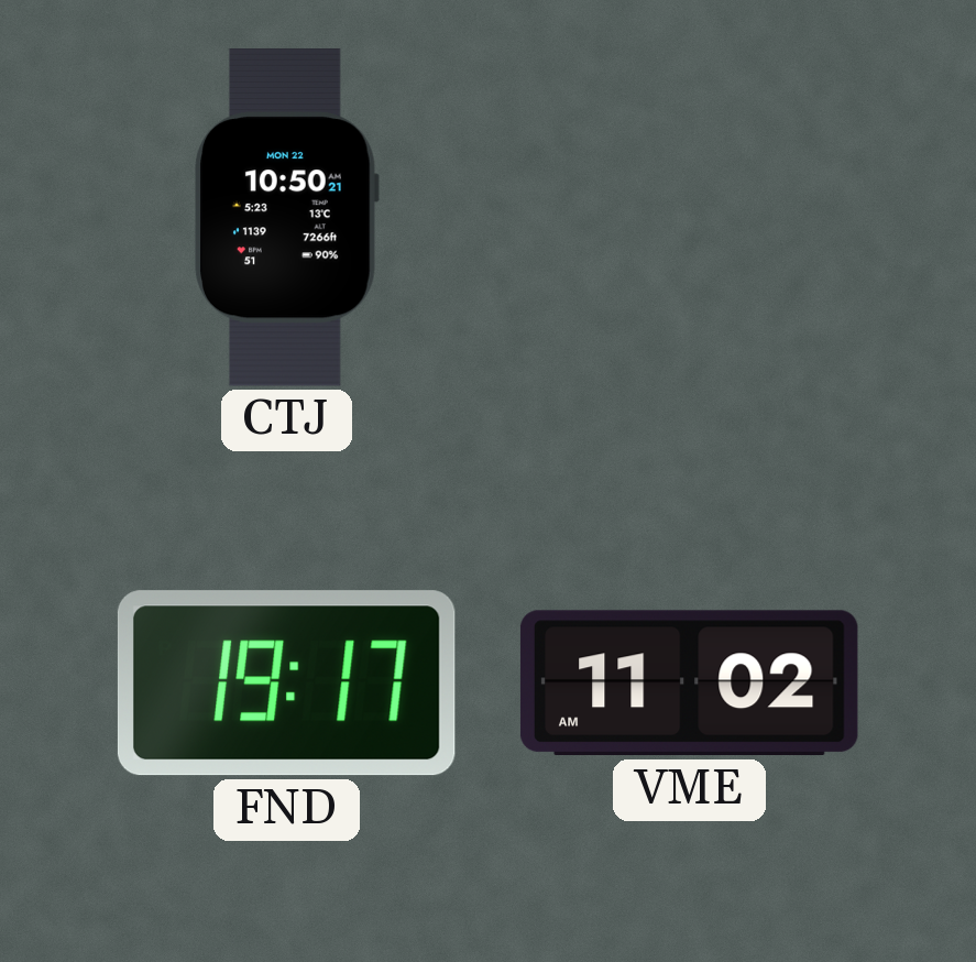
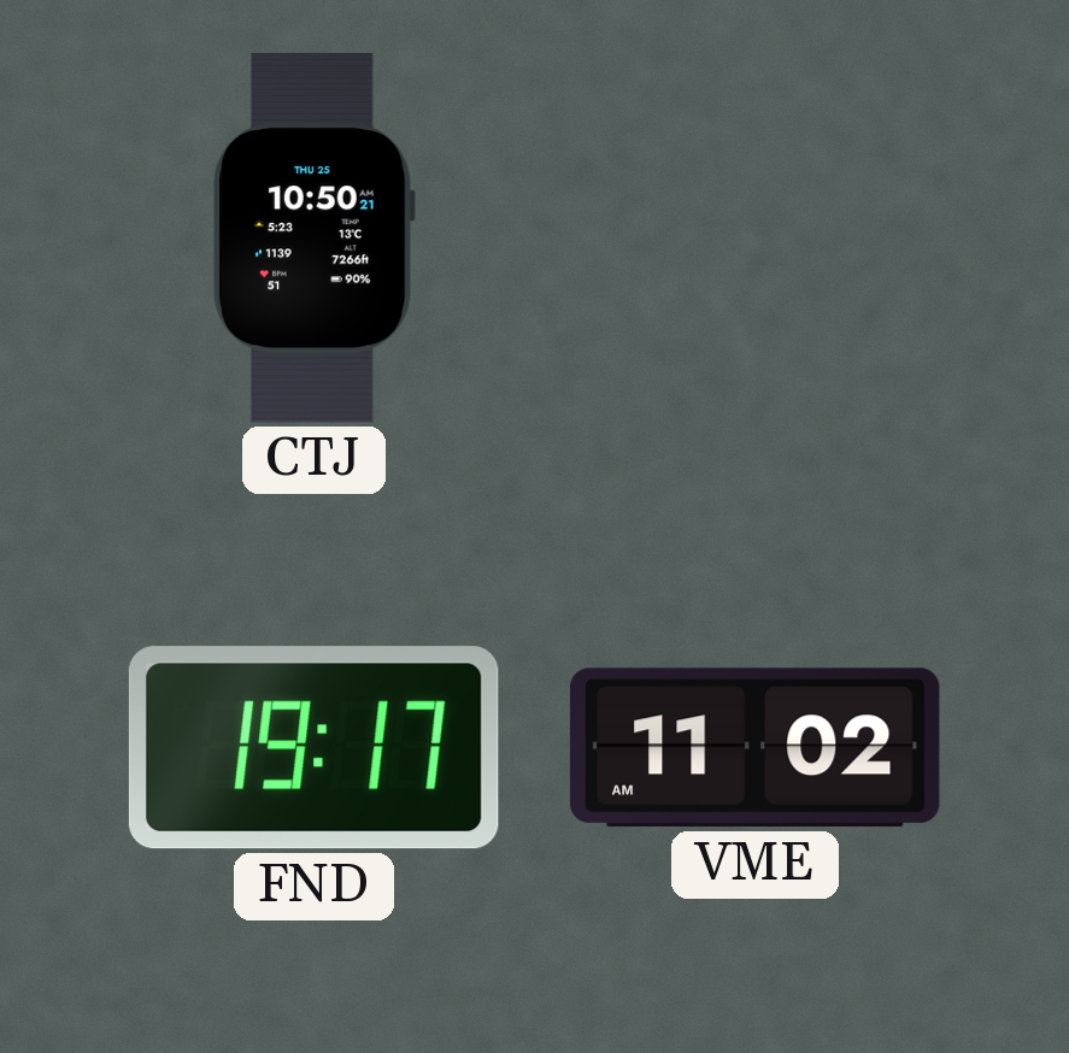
CTJ date: MON 22 -> THU 25
